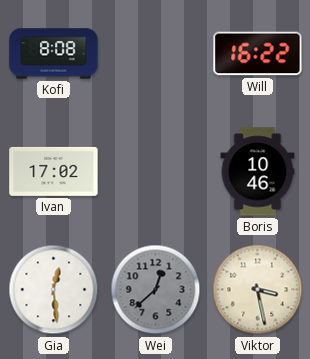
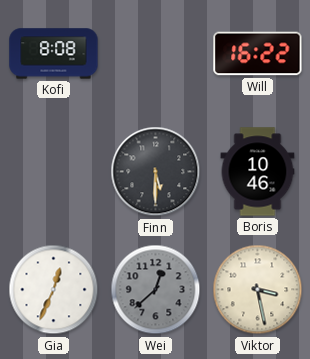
Ivan: 17:02 -> none
Finn: none -> 5:30
Gia: 12:29 -> 12:34
